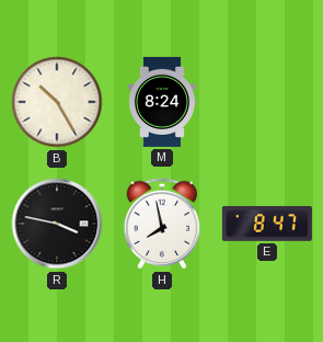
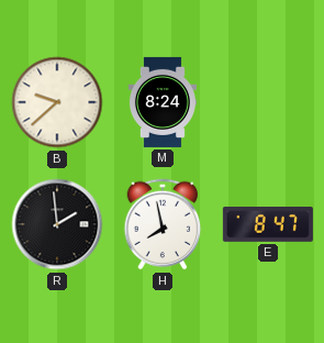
B: 10:25 -> 9:38
R: 3:47 -> 1:59
